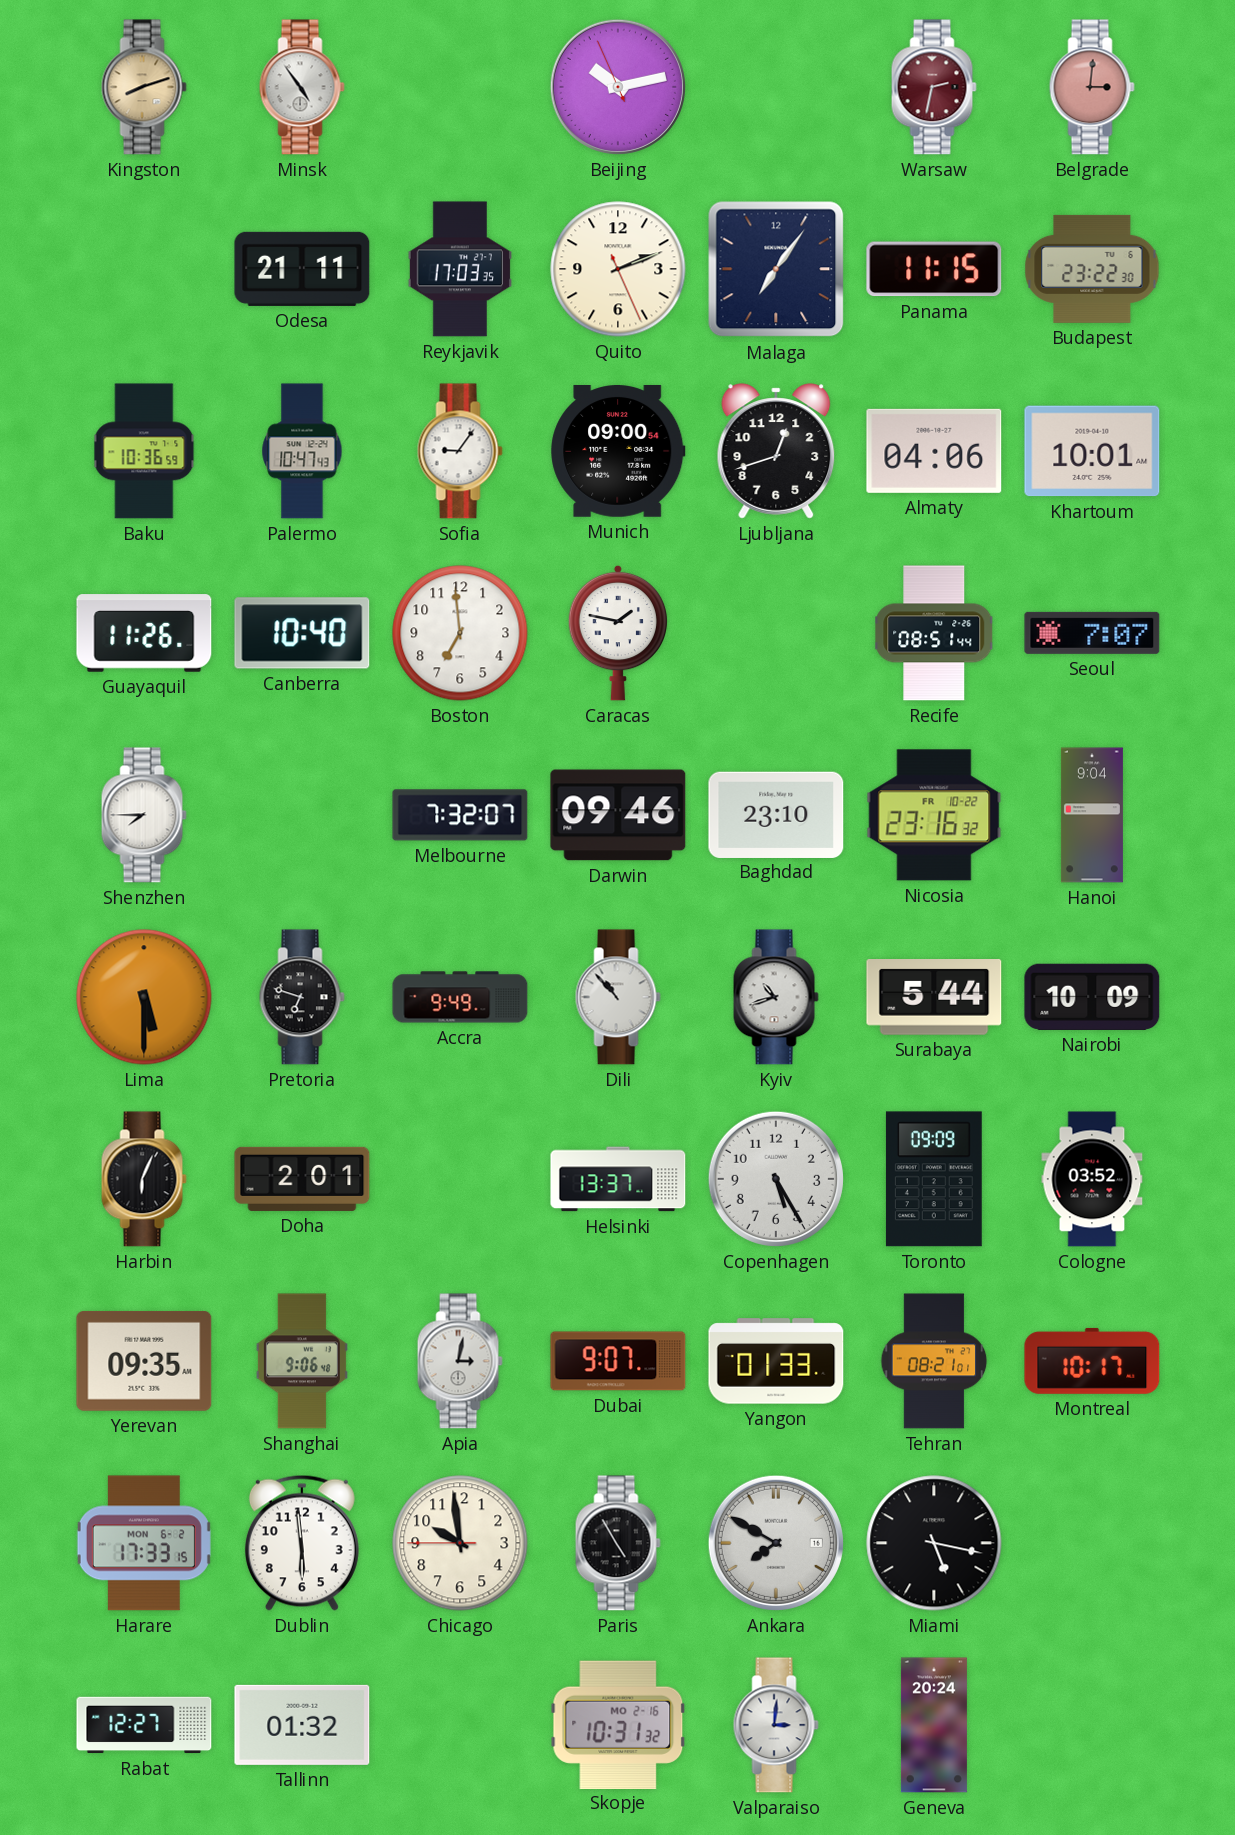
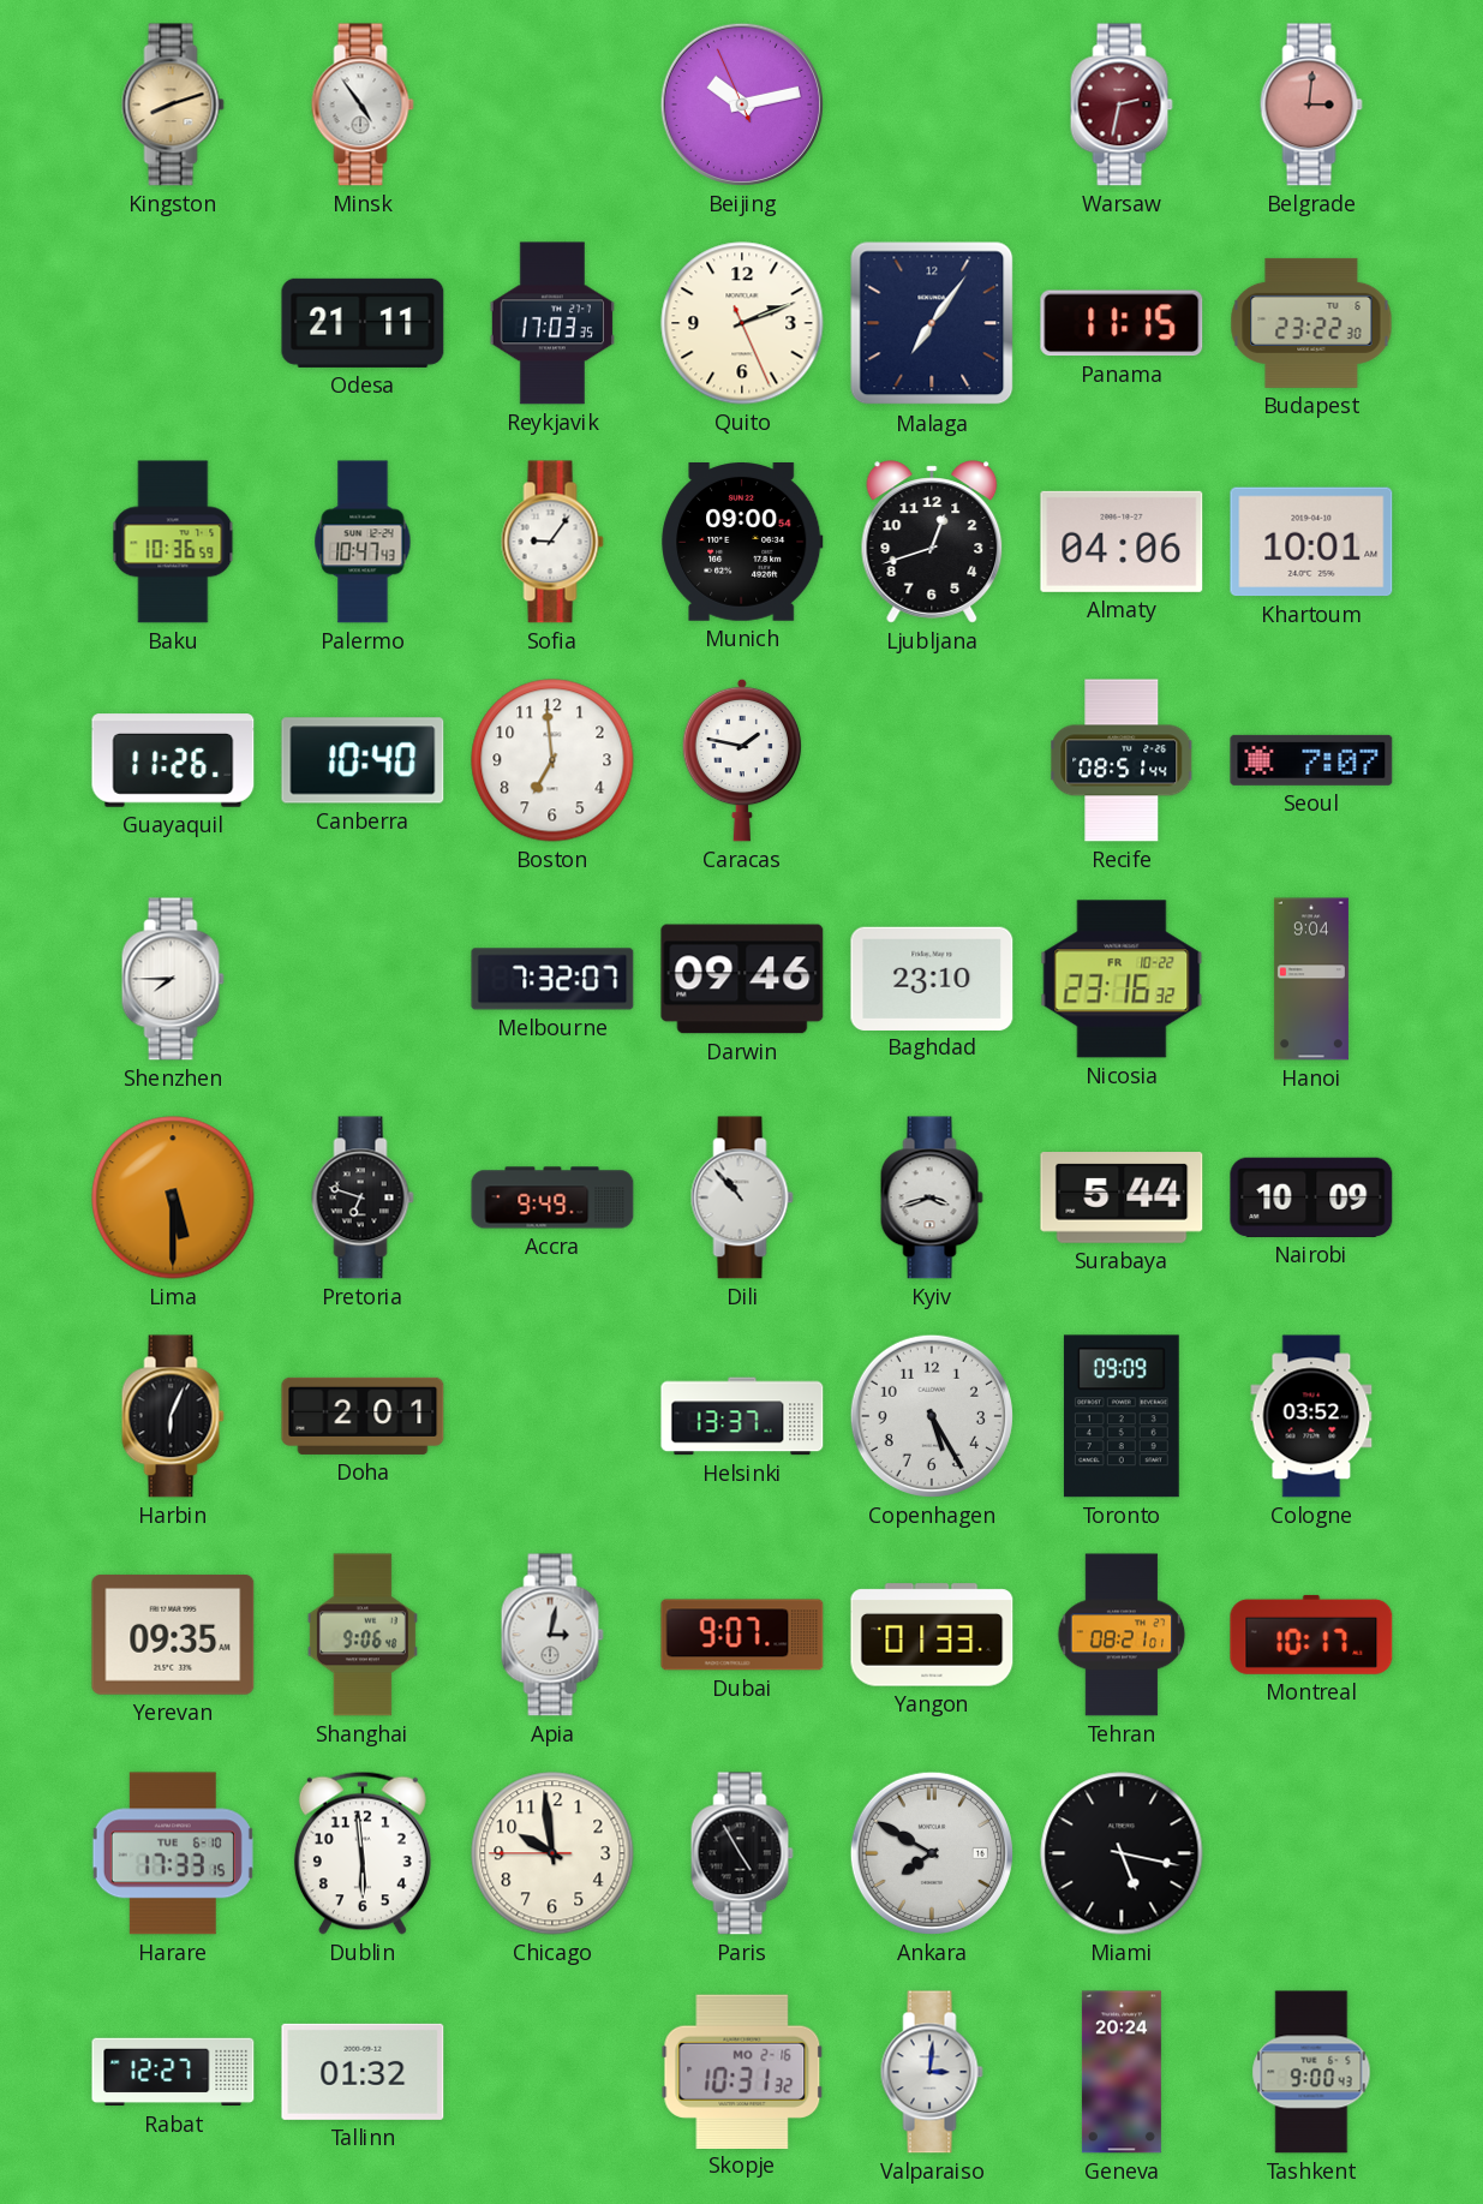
Kyiv: 10:42 -> 3:42
Harare date: MON 6-2 -> TUE 6-10
Tashkent: none -> 9:00
